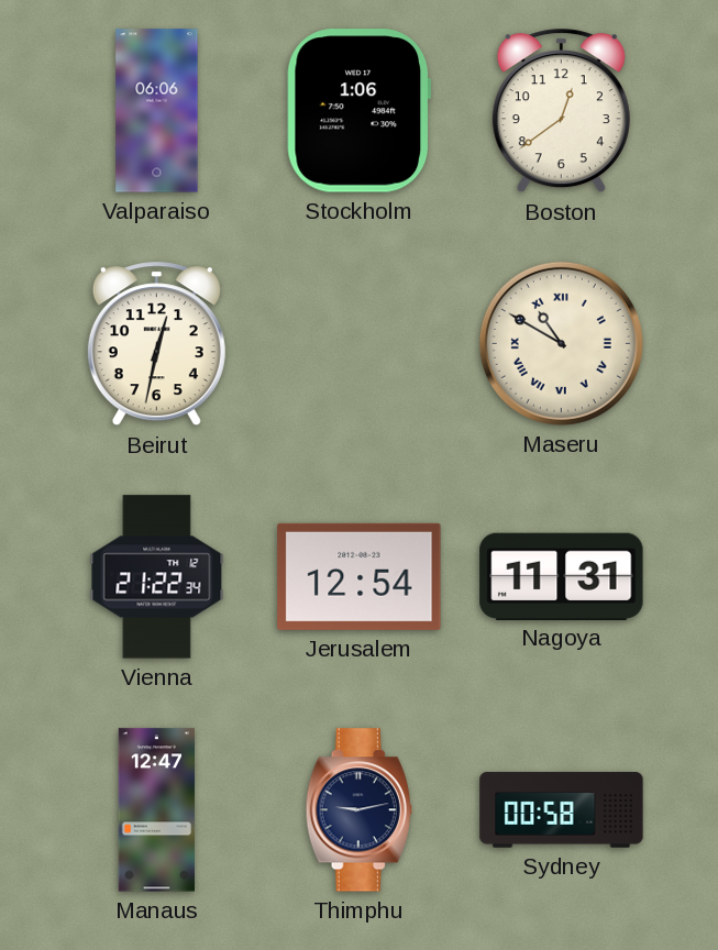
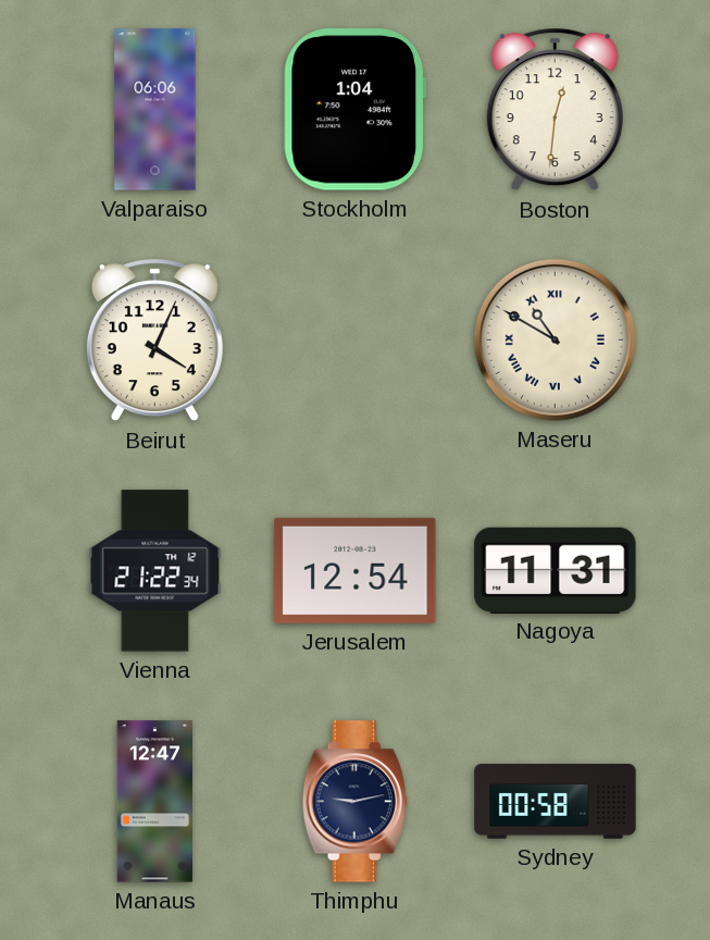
Stockholm: 1:06 -> 1:04
Boston: 12:39 -> 12:31
Beirut: 12:32 -> 4:04
